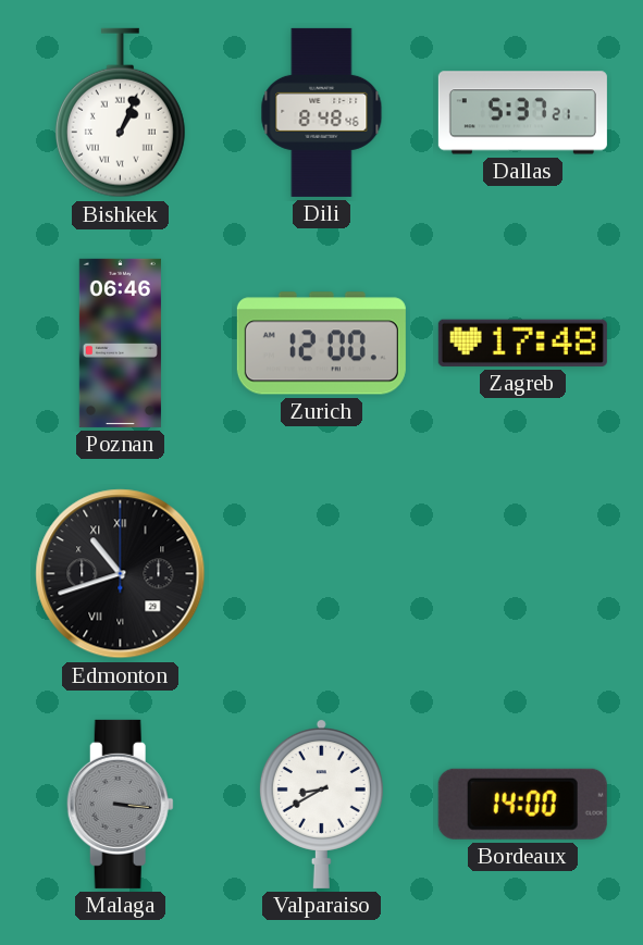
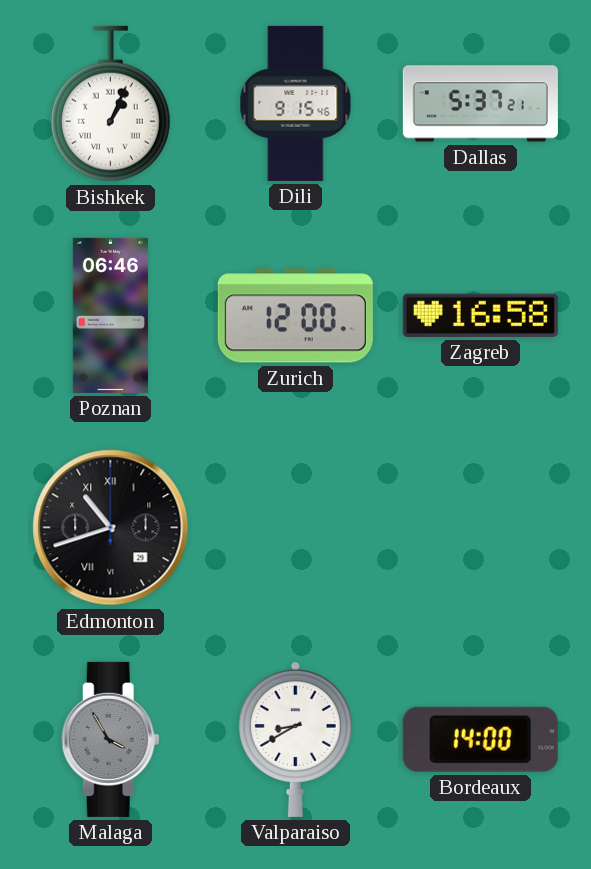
Dili: 8:48 -> 9:15
Zagreb: 17:48 -> 16:58
Malaga: 3:16 -> 3:55
